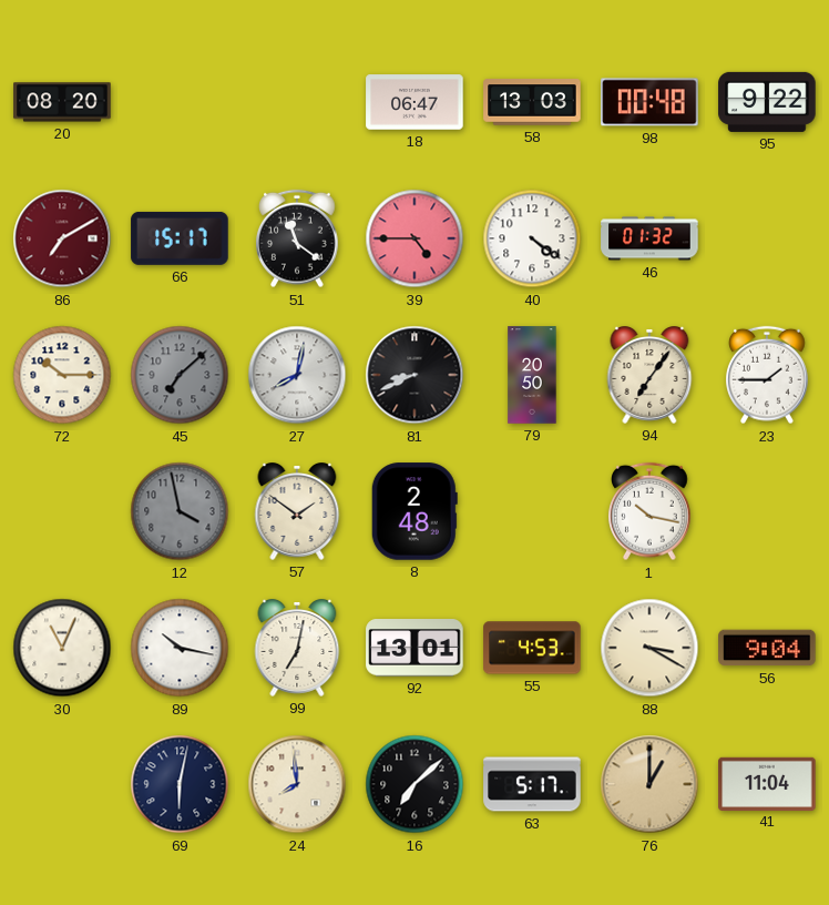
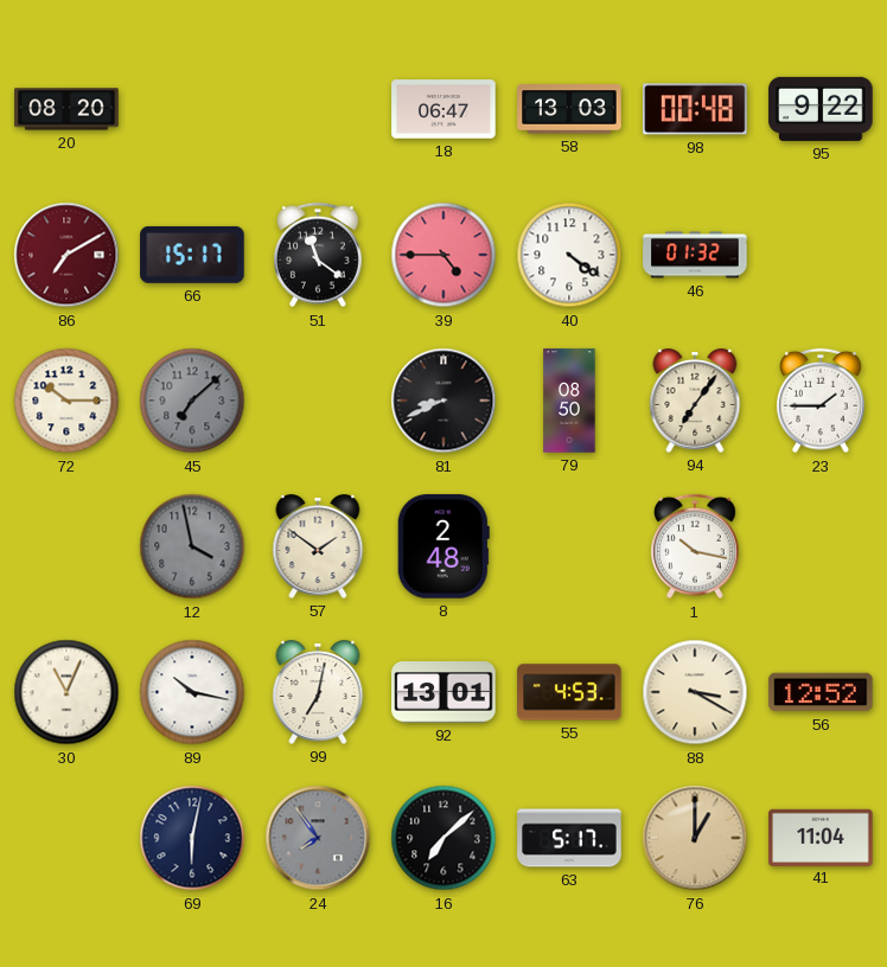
27: 8:02 -> none
79: 20:50 -> 08:50
56: 9:04 -> 12:52
24: 7:59 -> 7:54
24 dial: cream -> grey
